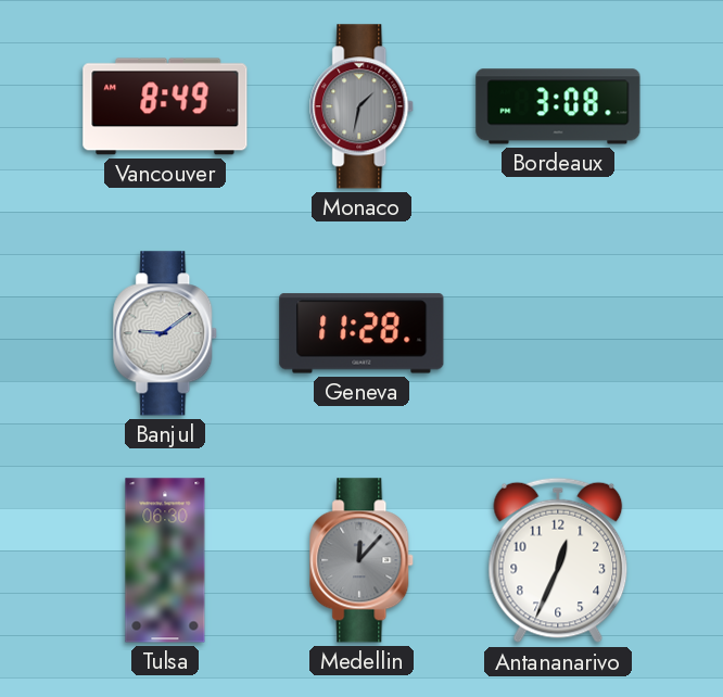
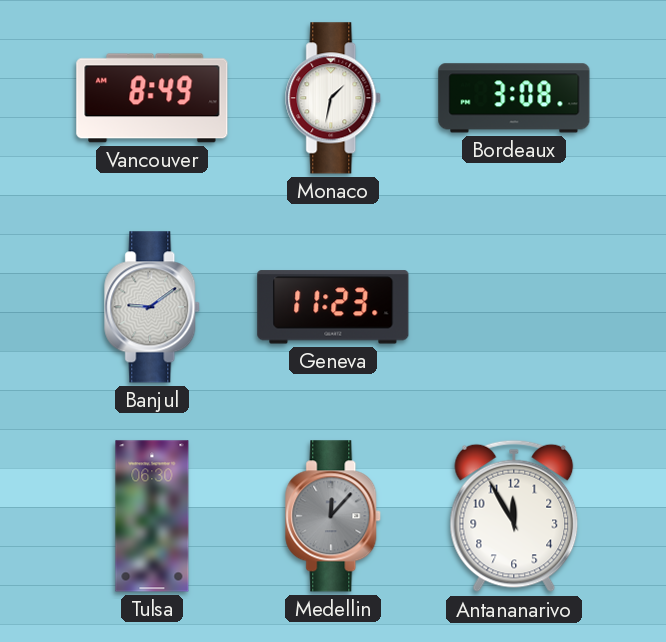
Monaco dial: grey -> white
Geneva: 11:28 -> 11:23
Antananarivo: 12:34 -> 11:55
